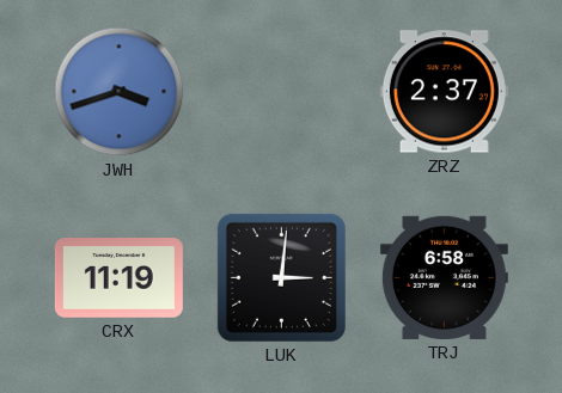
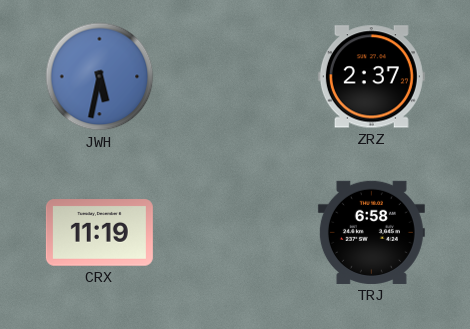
JWH: 3:42 -> 5:32
LUK: 3:01 -> none
